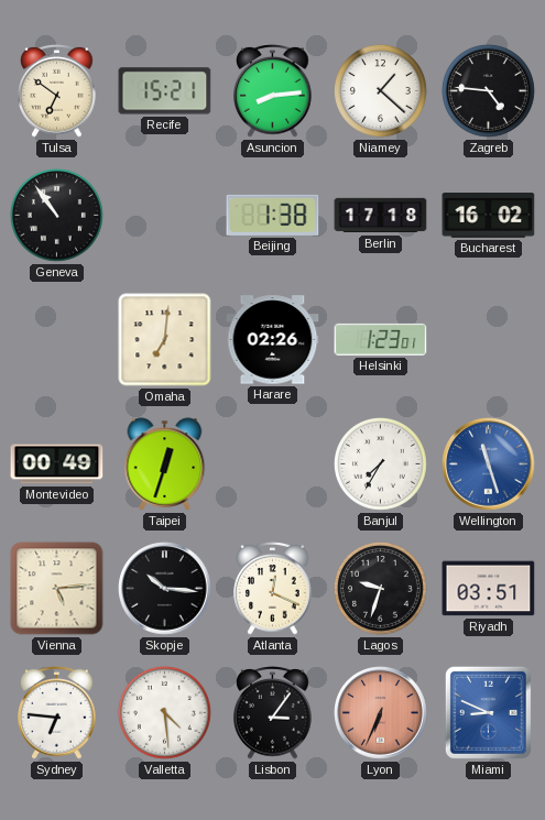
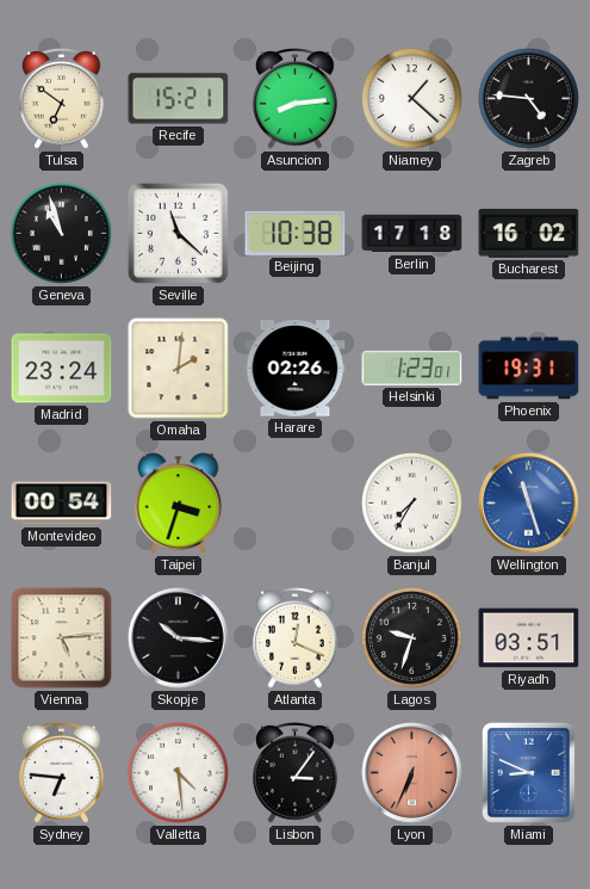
Geneva: 10:54 -> 10:57
Seville: none -> 11:22
Beijing: 1:38 -> 10:38
Madrid: none -> 23:24
Omaha: 7:01 -> 2:01
Phoenix: none -> 19:31
Montevideo: 00:49 -> 00:54
Taipei: 12:33 -> 3:33
